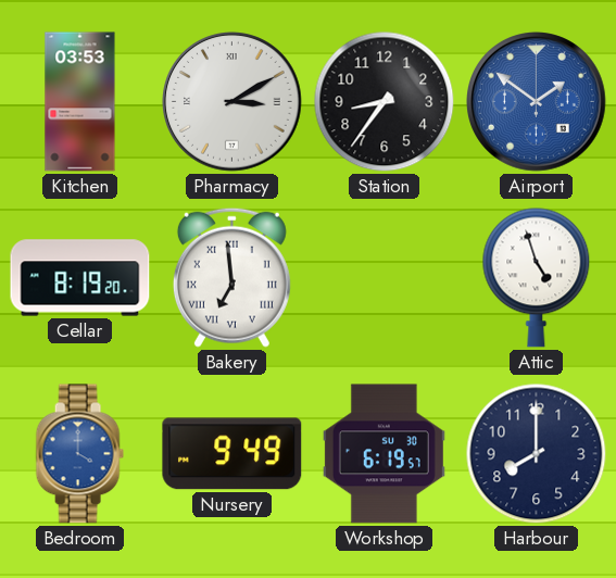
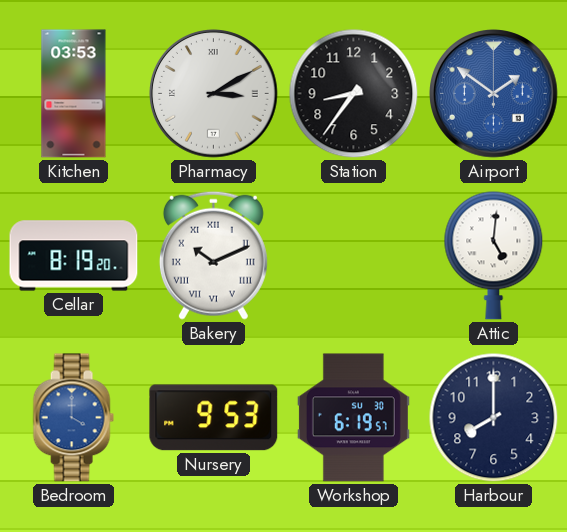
Bakery: 6:59 -> 10:11
Attic: 4:57 -> 5:01
Nursery: 9:49 -> 9:53
